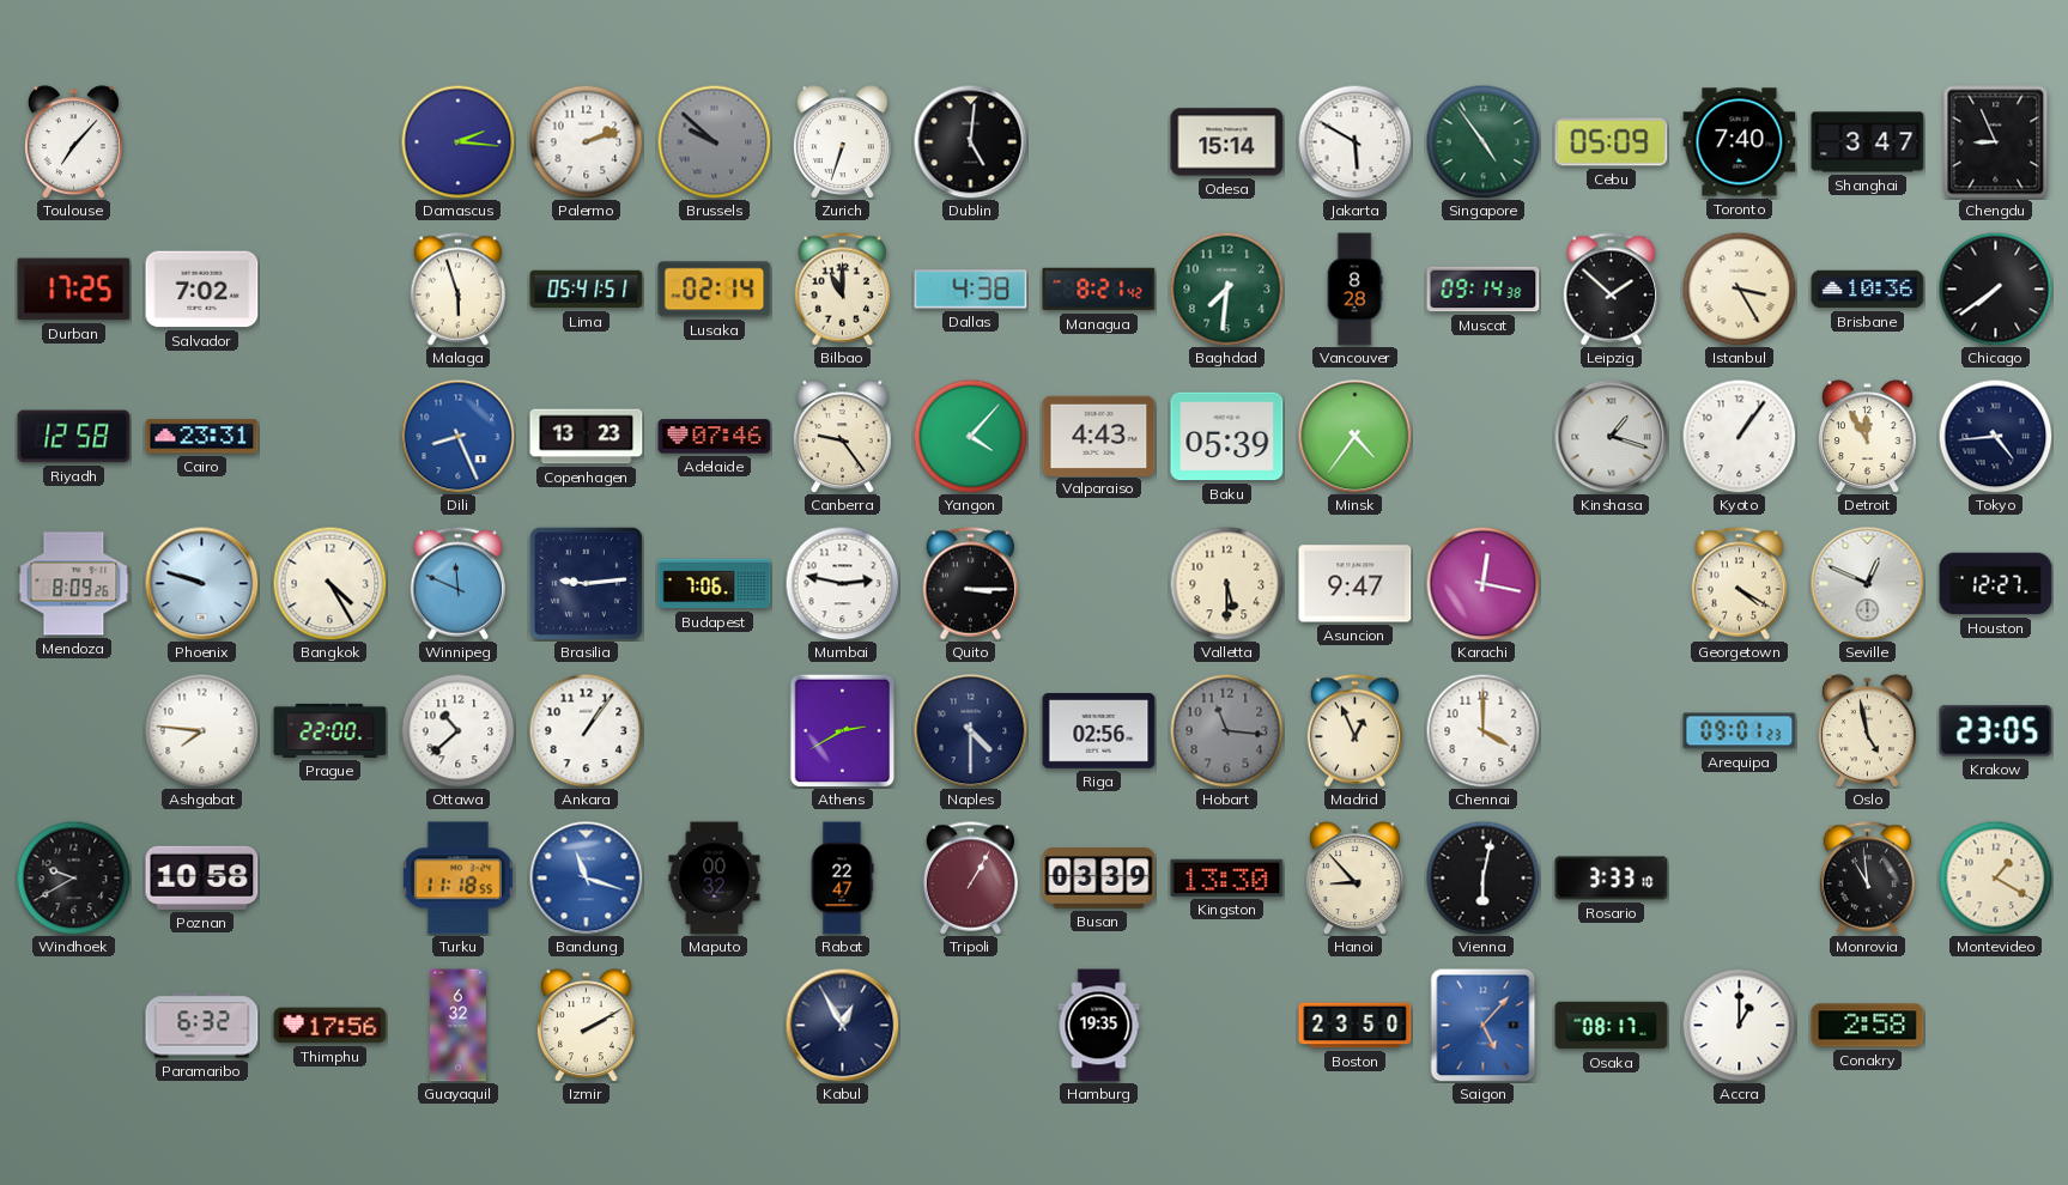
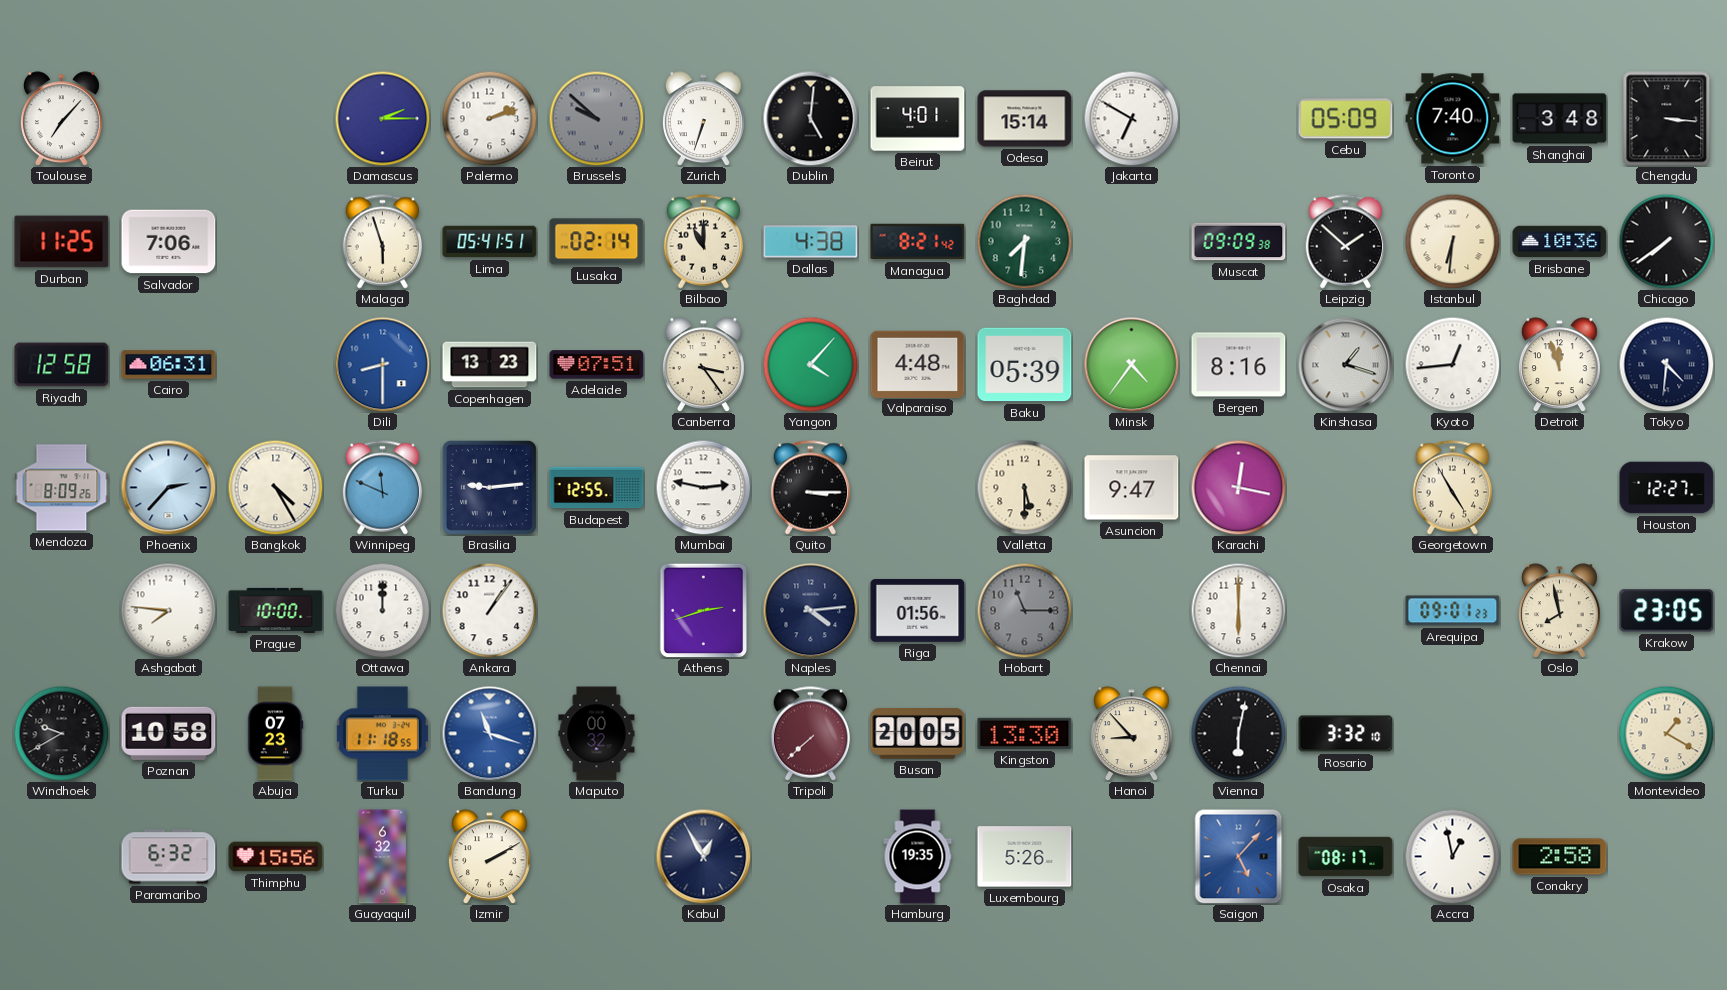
Damascus: 2:16 -> 2:15
Beirut: none -> 4:01
Jakarta: 5:50 -> 6:50
Singapore: 4:54 -> none
Shanghai: 3:47 -> 3:48
Chengdu: 8:56 -> 3:16
Durban: 17:25 -> 11:25
Salvador: 7:02 -> 7:06
Vancouver: 8:28 -> none
Muscat: 09:14 -> 09:09
Istanbul: 3:25 -> 6:31
Cairo: 23:31 -> 06:31
Dili: 8:26 -> 8:30
Adelaide: 07:46 -> 07:51
Canberra: 9:24 -> 3:24
Valparaiso: 4:43 -> 4:48
Bergen: none -> 8:16
Kyoto: 1:06 -> 12:44
Detroit: 11:55 -> 11:57
Tokyo: 4:44 -> 4:31
Phoenix: 9:48 -> 2:37
Budapest: 7:06 -> 12:55
Georgetown: 4:20 -> 4:55
Seville: 12:49 -> none
Prague: 22:00 -> 10:00
Ottawa: 10:38 -> 12:00
Athens: 2:40 -> 2:42
Naples: 4:30 -> 4:14
Riga: 02:56 -> 01:56
Hobart: 11:16 -> 11:15
Madrid: 12:56 -> none
Chennai: 4:00 -> 6:00
Oslo: 4:58 -> 7:58
Abuja: none -> 07:23
Rabat: 22:47 -> none
Tripoli: 1:05 -> 7:38
Busan: 03:39 -> 20:05
Rosario: 3:33 -> 3:32
Monrovia: 10:59 -> none
Thimphu: 17:56 -> 15:56
Luxembourg: none -> 5:26
Boston: 23:50 -> none
Accra: 1:00 -> 12:58
